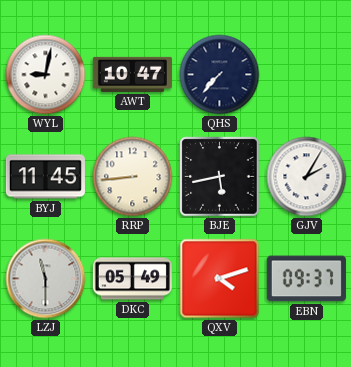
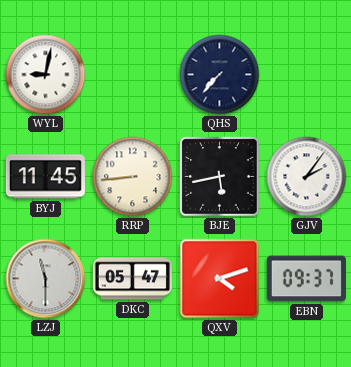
AWT: 10:47 -> none
GJV: 2:05 -> 2:06
DKC: 05:49 -> 05:47
